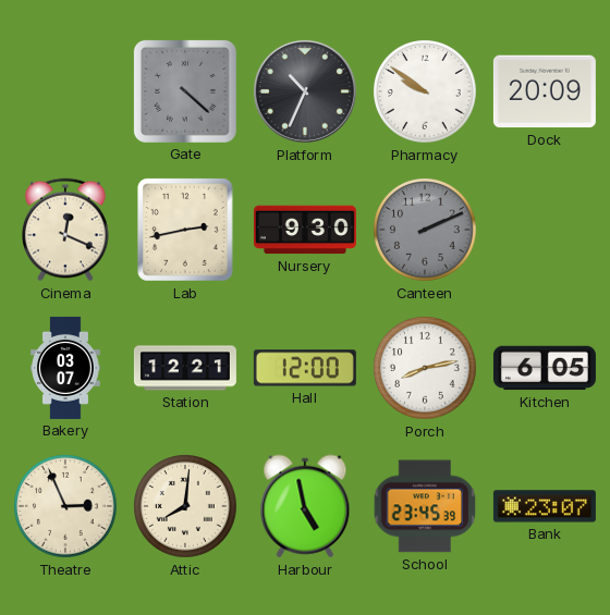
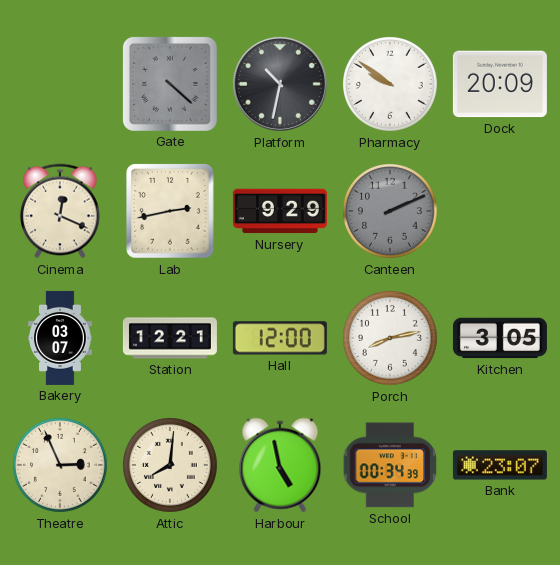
Platform: 10:34 -> 10:32
Nursery: 9:30 -> 9:29
Kitchen: 6:05 -> 3:05
School: 23:45 -> 00:34
